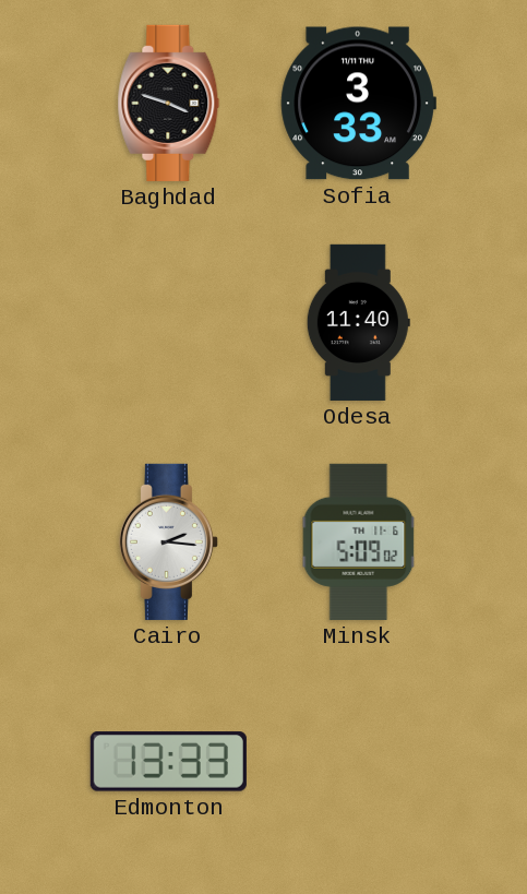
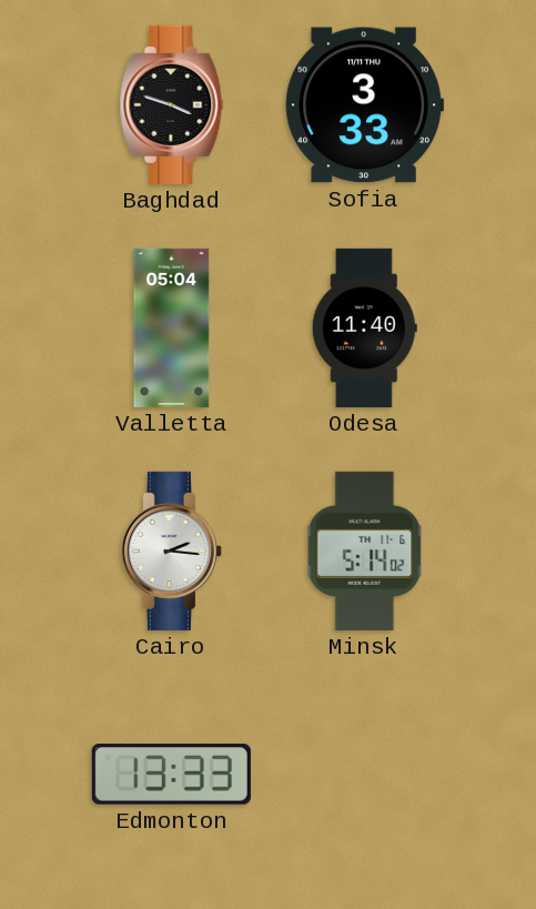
Valletta: none -> 05:04
Minsk: 5:09 -> 5:14
